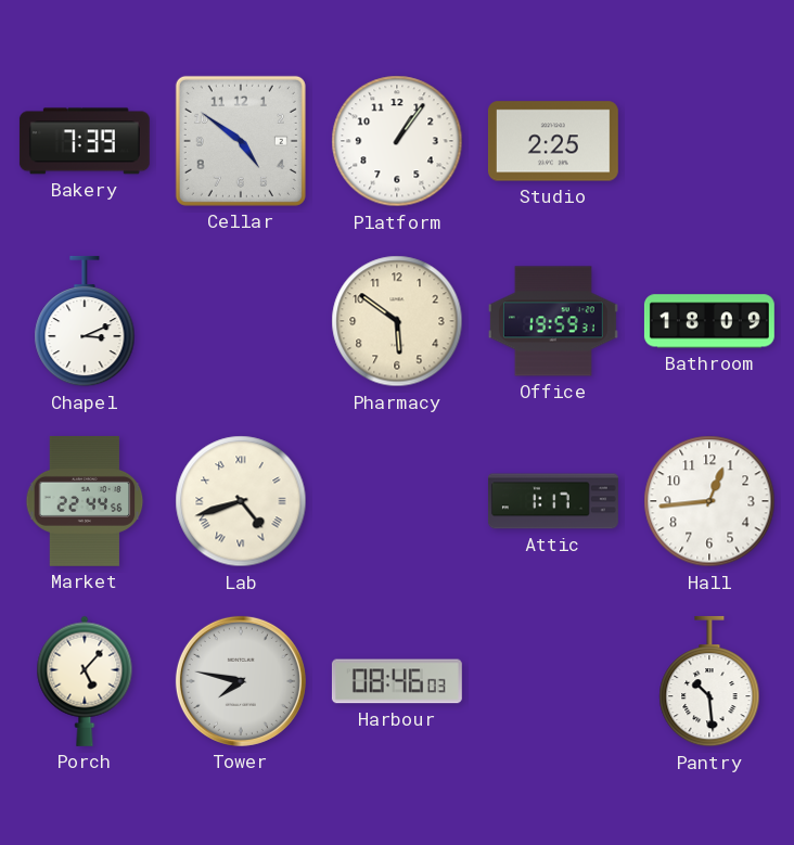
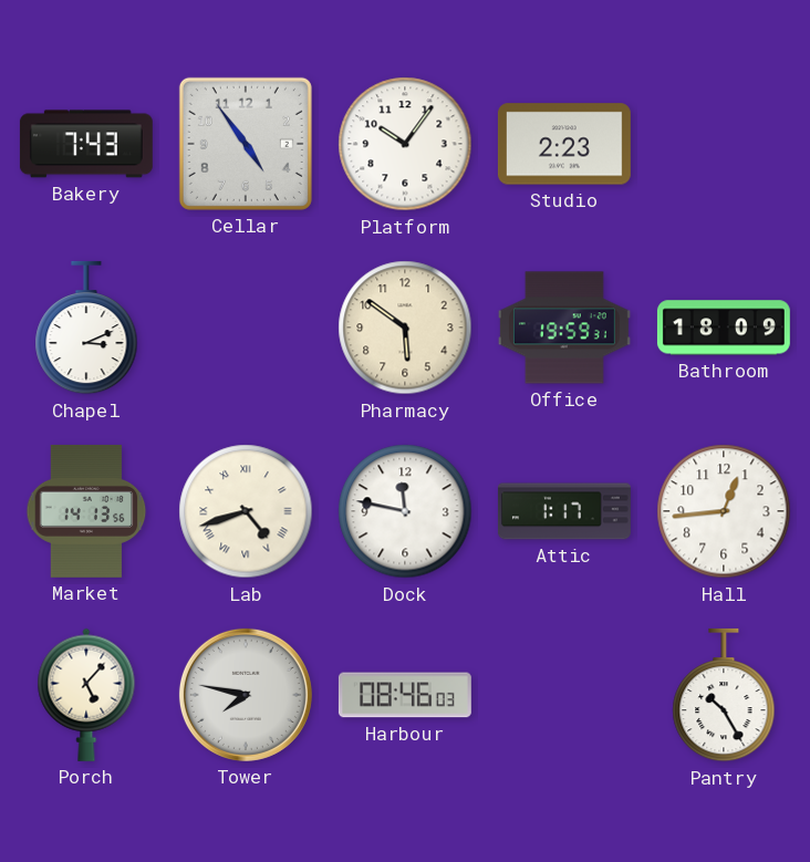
Bakery: 7:39 -> 7:43
Cellar: 4:51 -> 4:54
Platform: 1:06 -> 10:06
Studio: 2:25 -> 2:23
Market: 22:44 -> 14:13
Dock: none -> 11:47
Pantry: 10:29 -> 10:25
